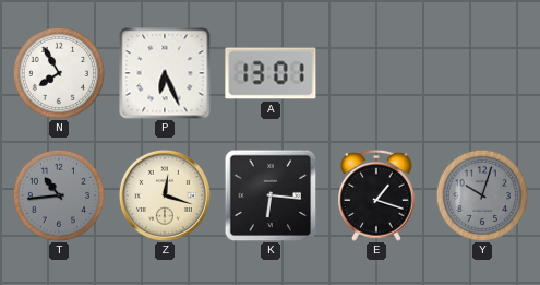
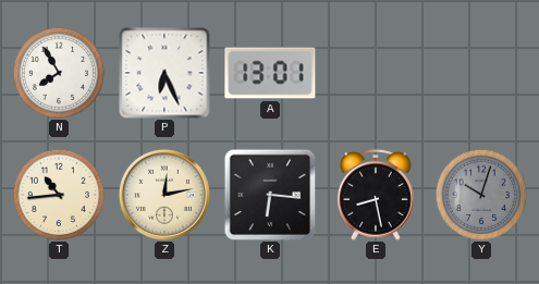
T dial: grey -> cream
Z: 12:18 -> 12:13
E: 1:18 -> 8:28
